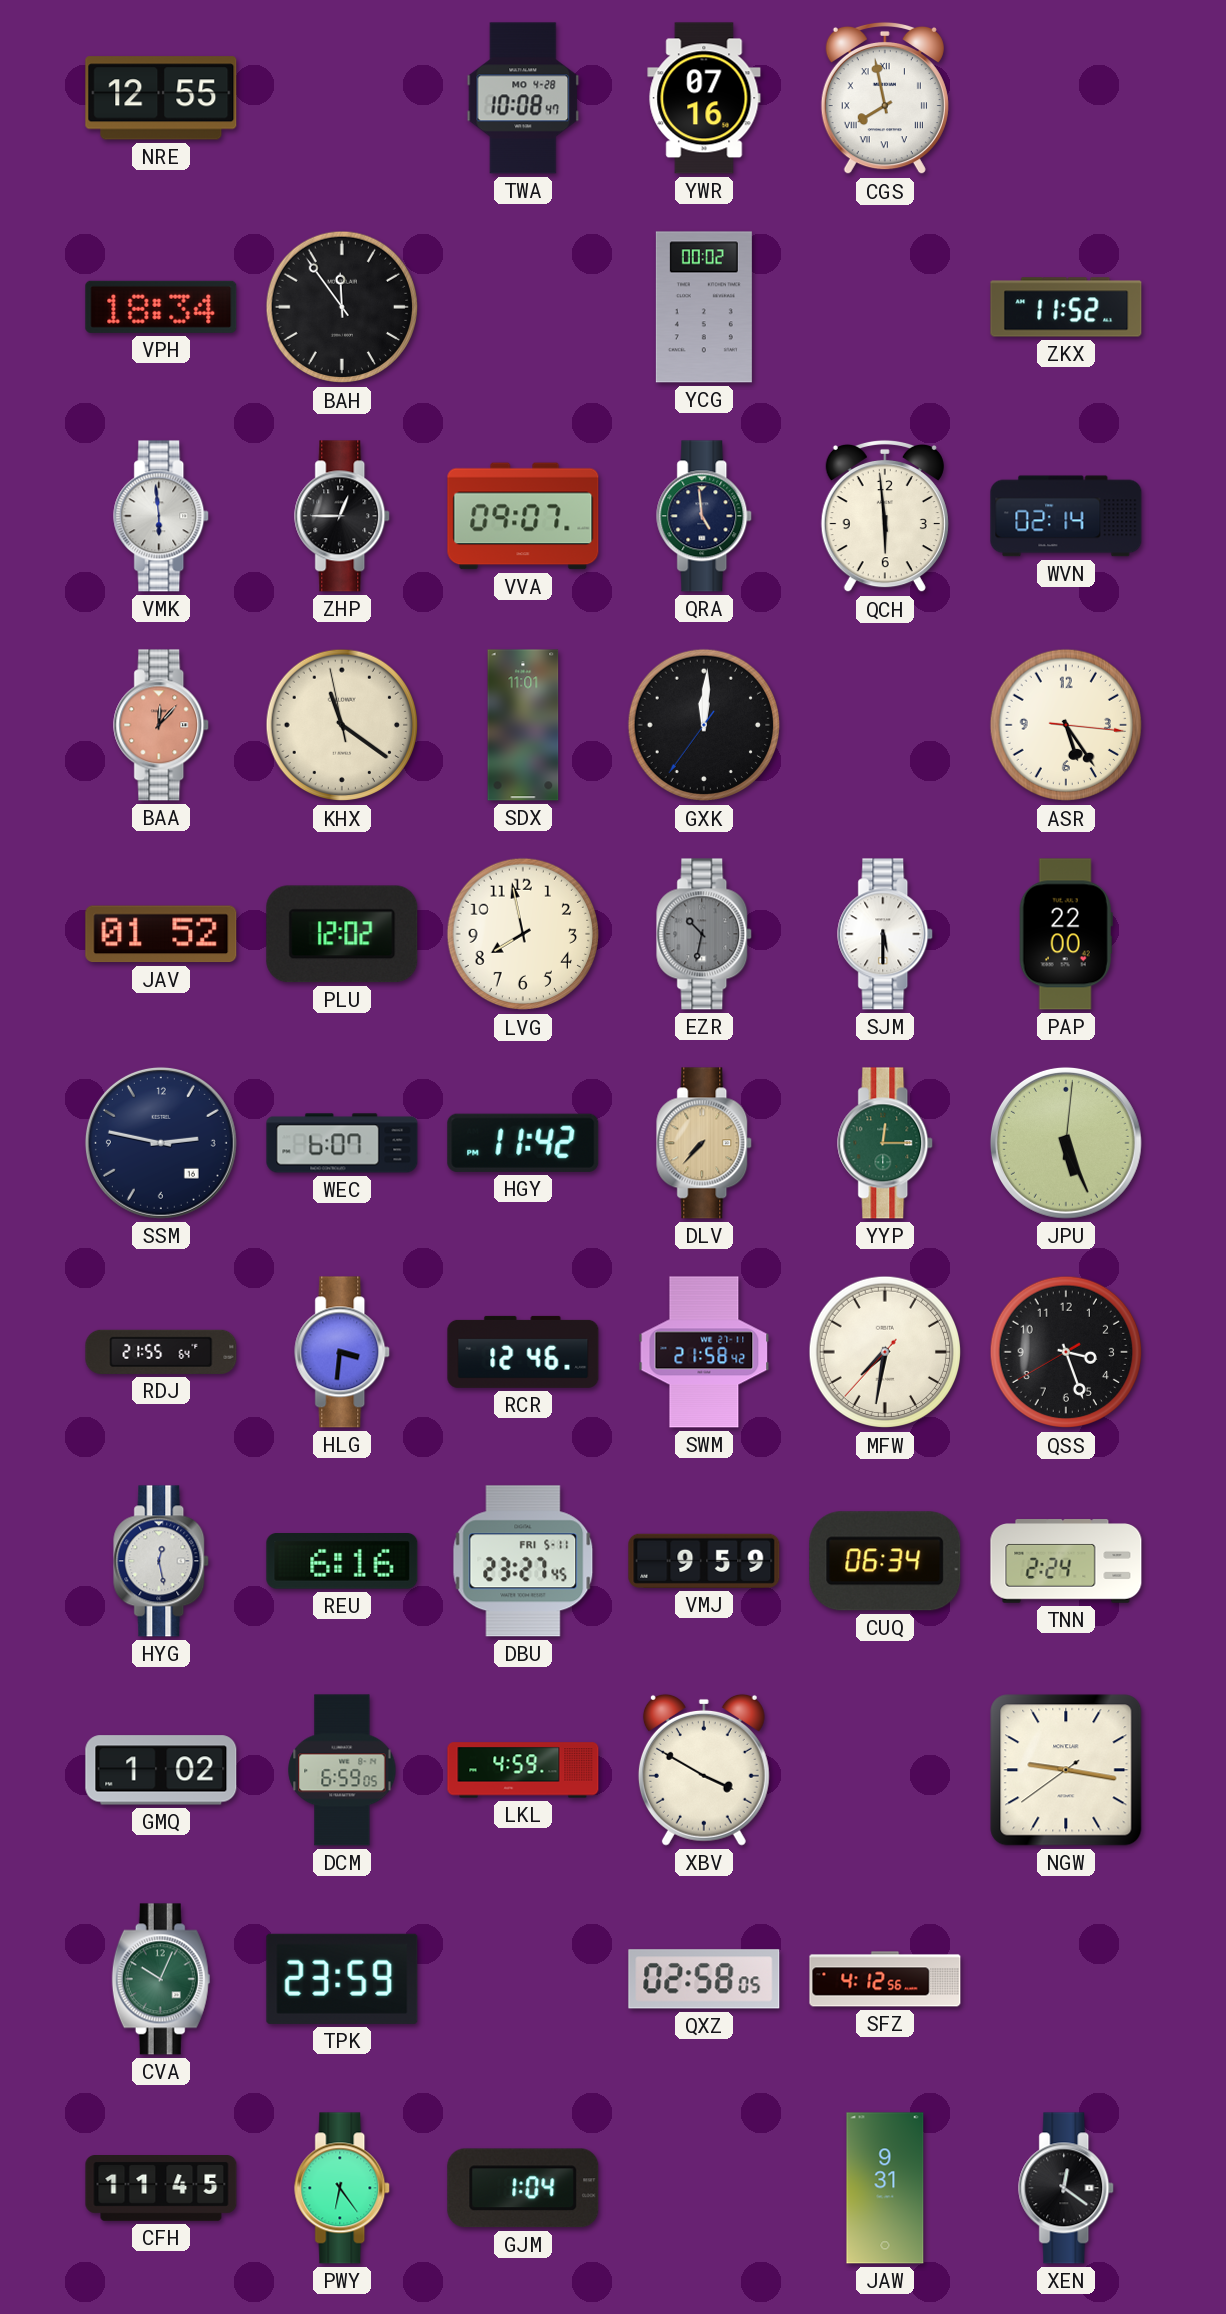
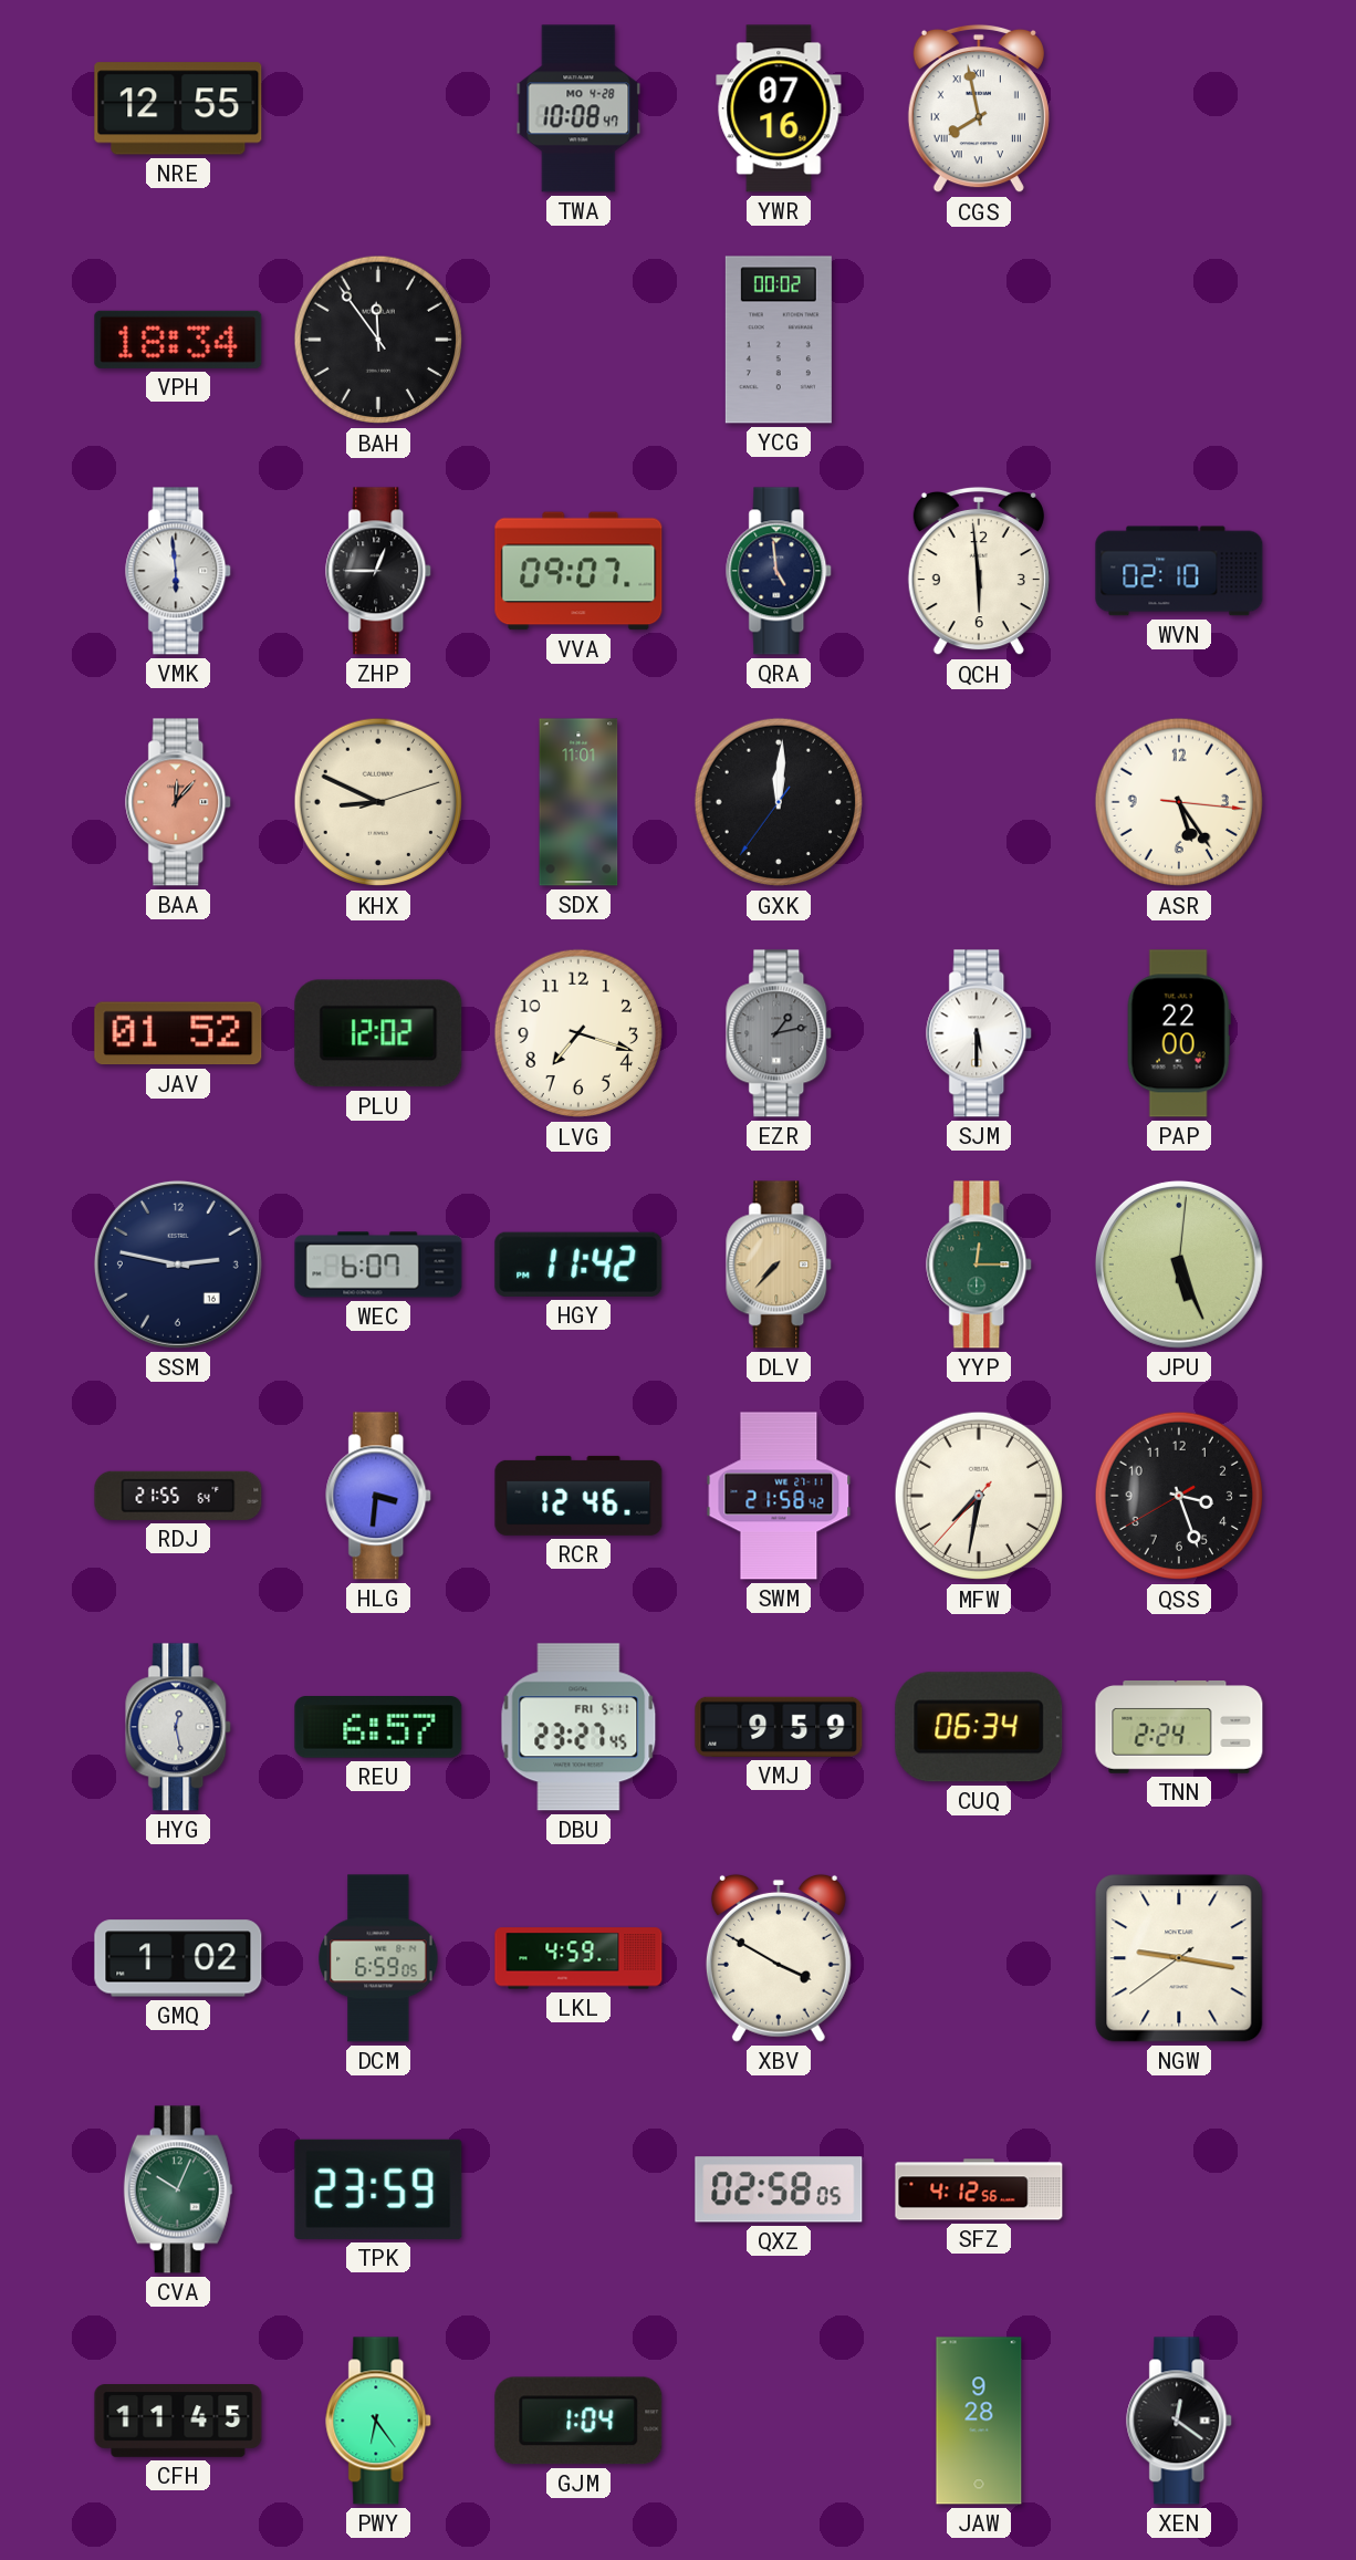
ZKX: 11:52 -> none
WVN: 02:14 -> 02:10
KHX: 11:20 -> 8:49
LVG: 7:58 -> 7:18
EZR: 10:32 -> 1:13
REU: 6:16 -> 6:57
JAW: 9:31 -> 9:28
